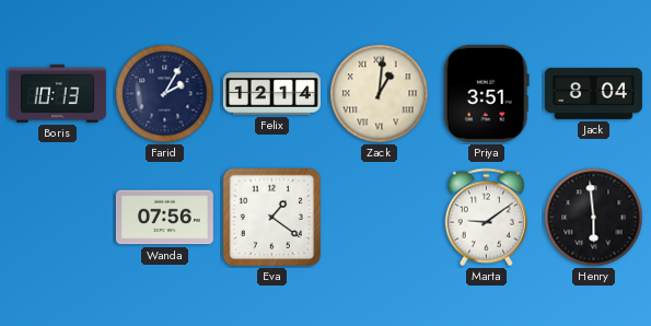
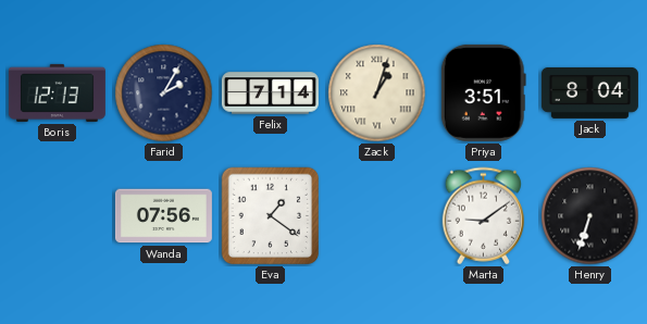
Boris: 10:13 -> 12:13
Felix: 12:14 -> 7:14
Zack: 1:01 -> 1:03
Henry: 5:59 -> 6:33
